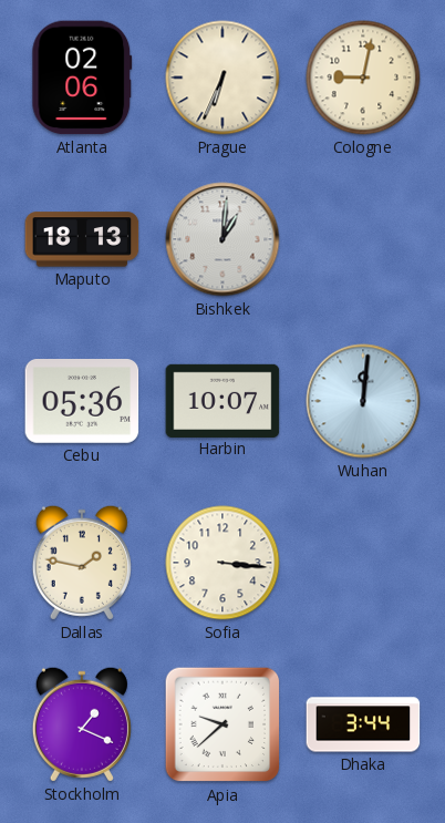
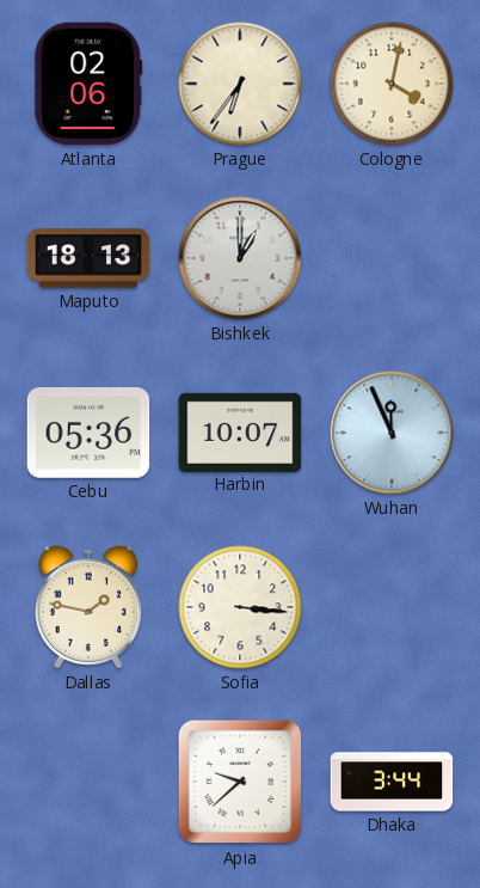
Prague: 6:34 -> 6:36
Cologne: 9:02 -> 4:02
Bishkek: 1:01 -> 1:00
Wuhan: 12:01 -> 11:56
Stockholm: 1:19 -> none
